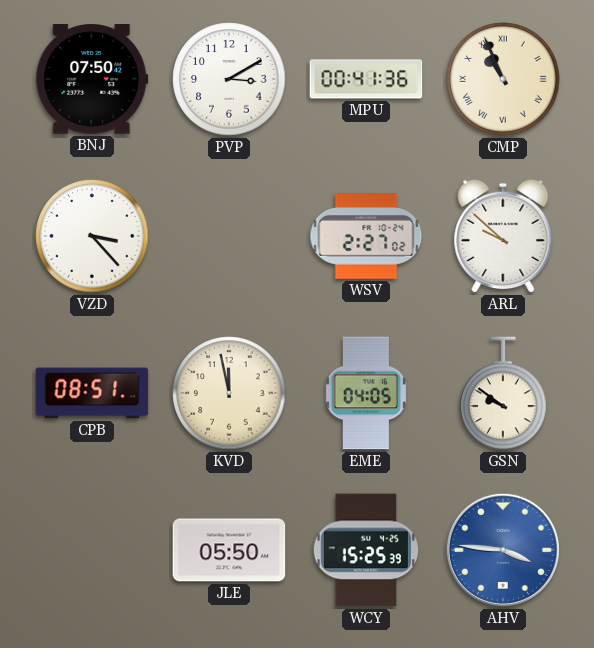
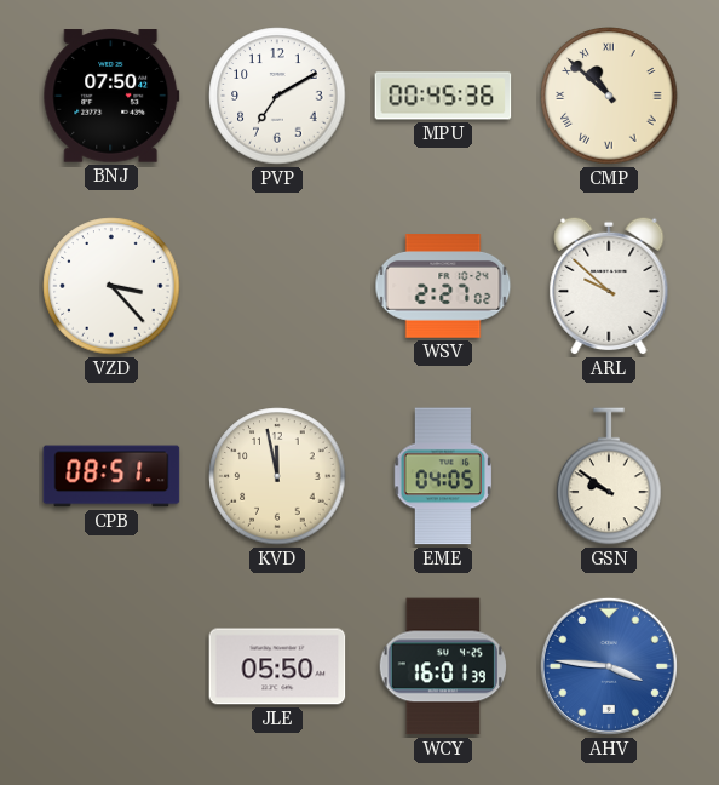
PVP: 3:10 -> 7:10
MPU: 00:41 -> 00:45
CMP: 10:56 -> 10:52
WCY: 15:25 -> 16:01
